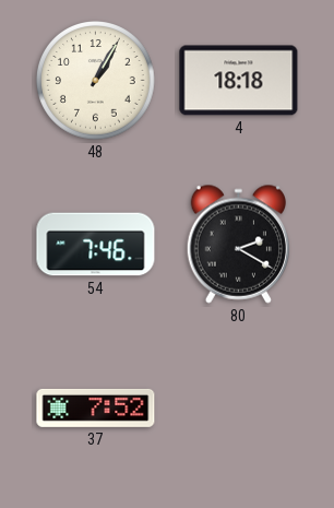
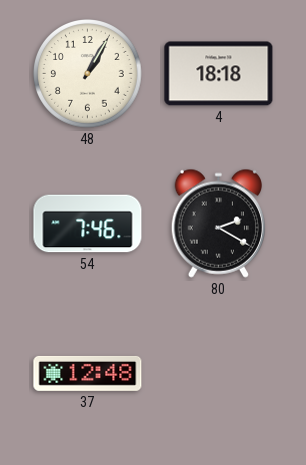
37: 7:52 -> 12:48
